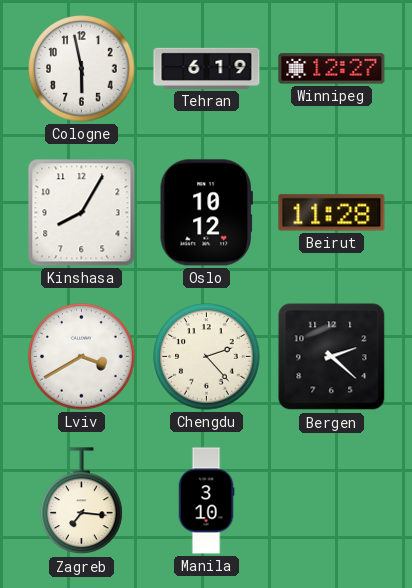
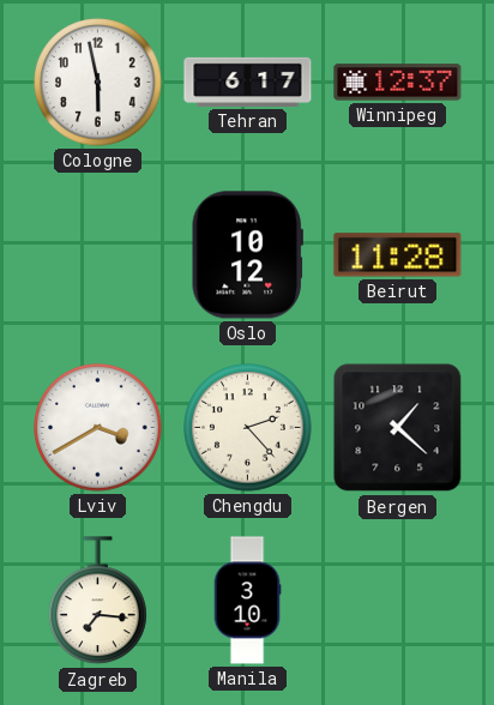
Tehran: 6:19 -> 6:17
Winnipeg: 12:27 -> 12:37
Kinshasa: 8:05 -> none
Bergen: 2:22 -> 1:22
